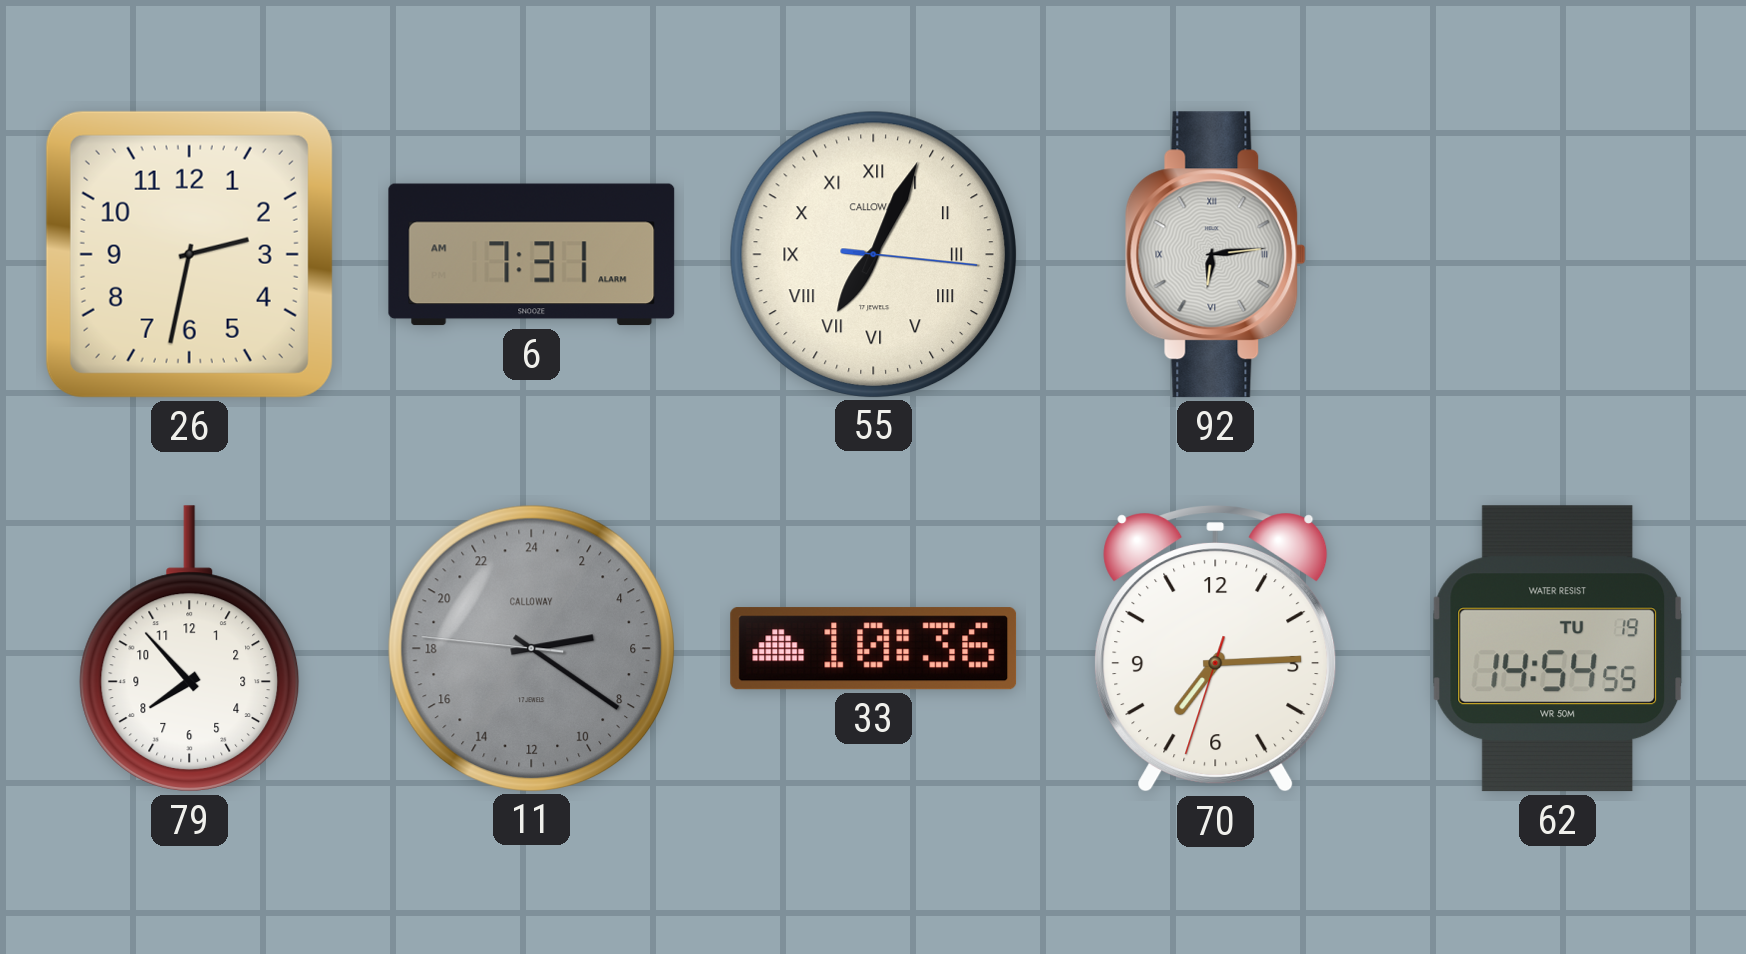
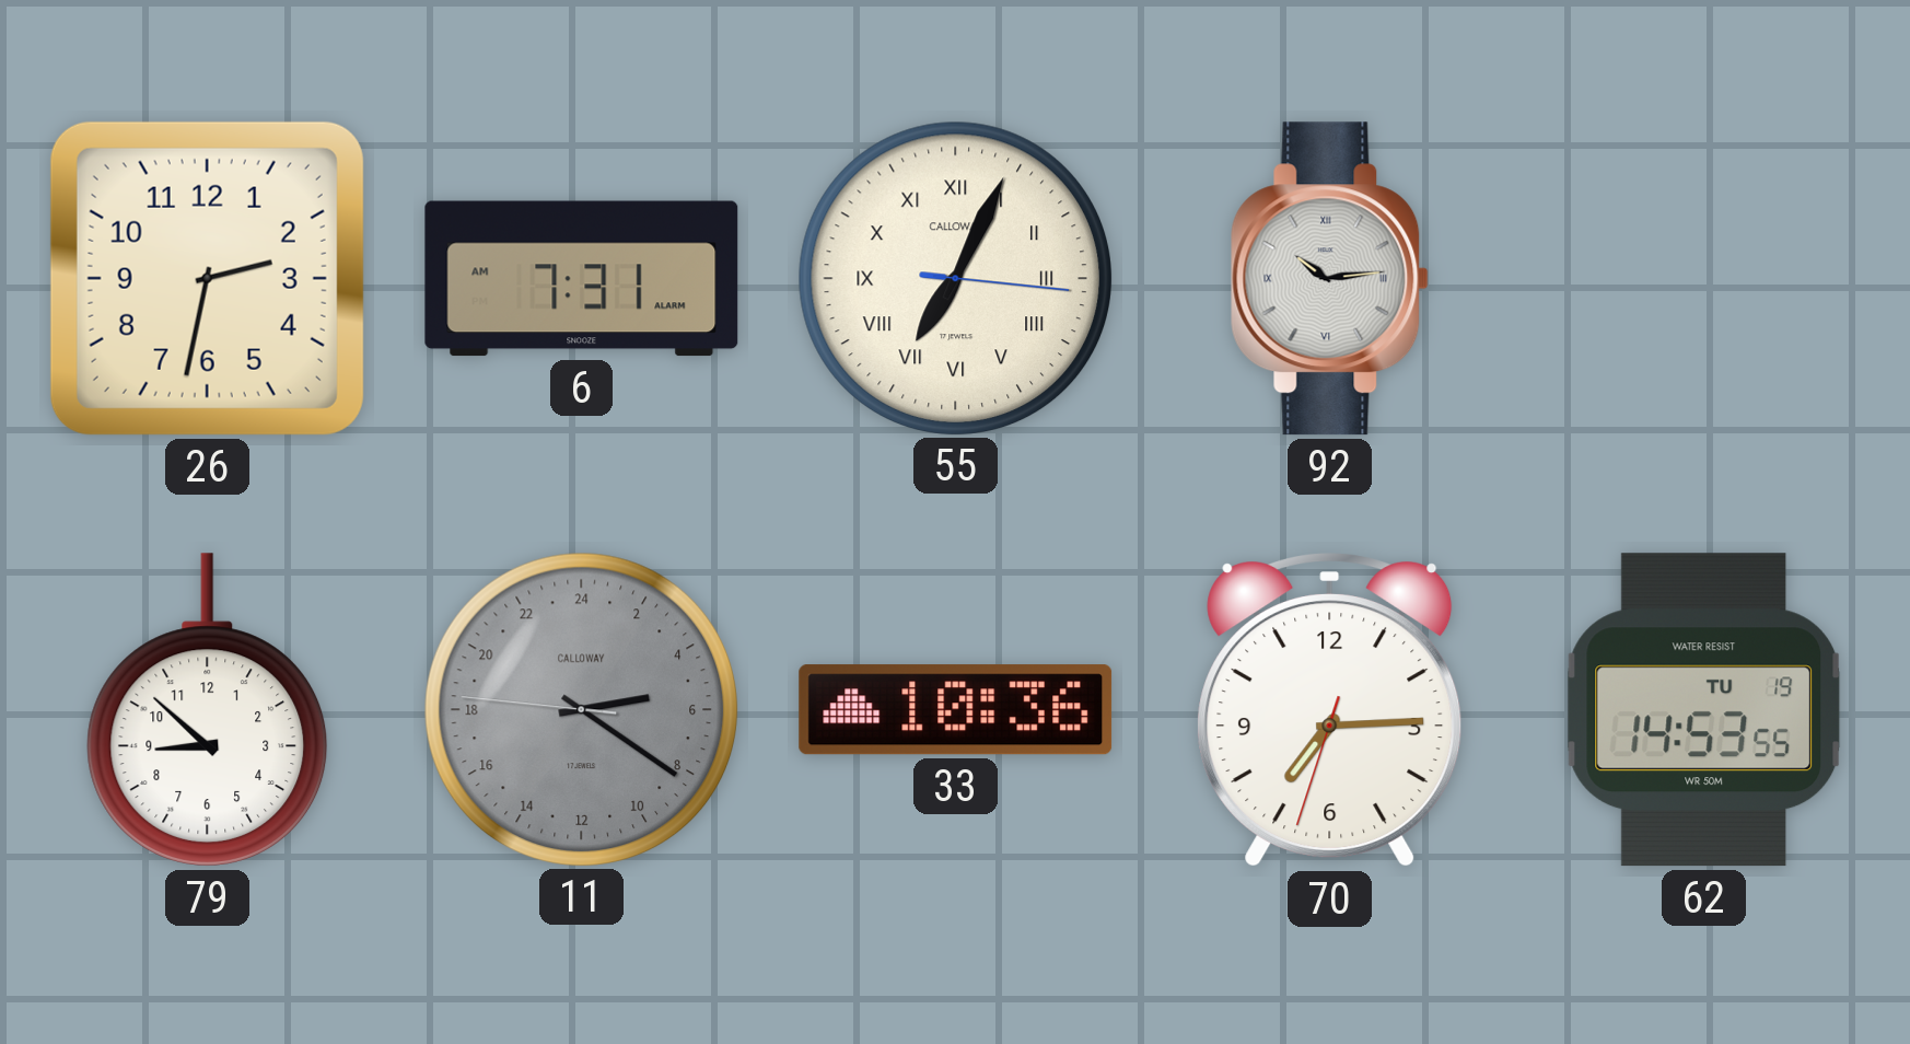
92: 6:14 -> 10:14
79: 7:53 -> 8:52
62: 14:54 -> 14:53
